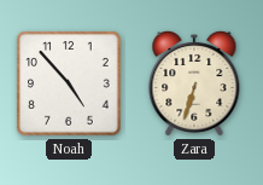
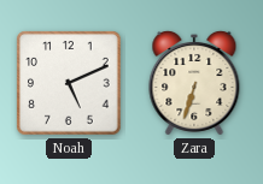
Noah: 4:53 -> 5:11
